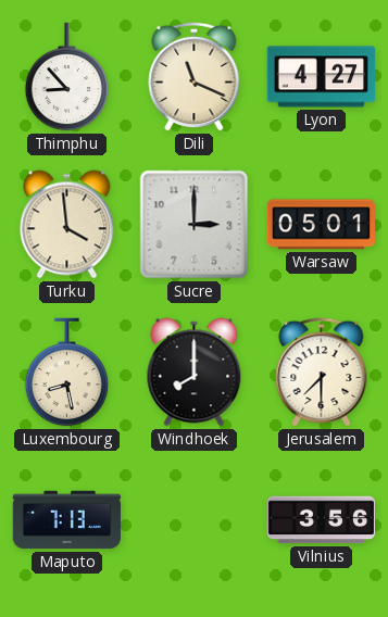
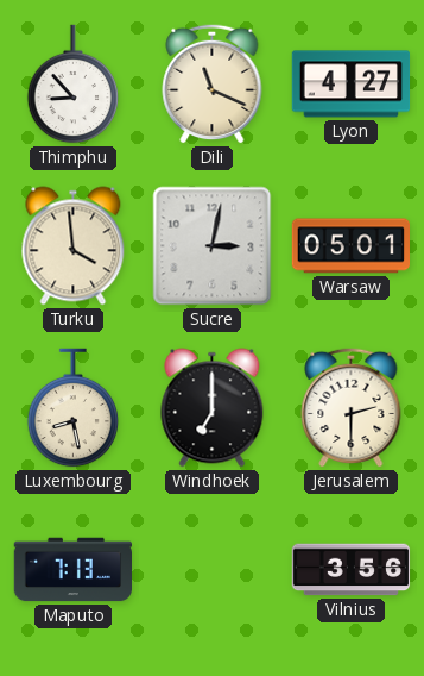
Sucre: 3:00 -> 3:02
Windhoek: 8:00 -> 7:00
Jerusalem: 7:30 -> 2:30
